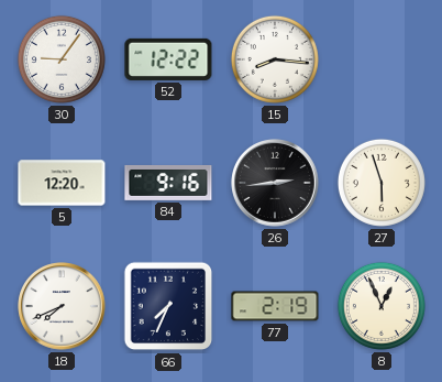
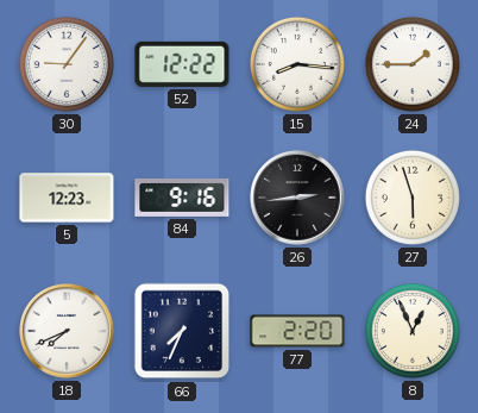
24: none -> 1:45
5: 12:20 -> 12:23
77: 2:19 -> 2:20
